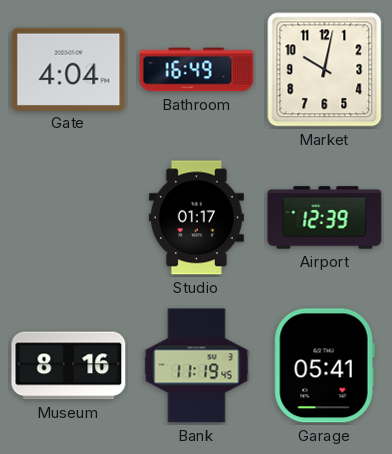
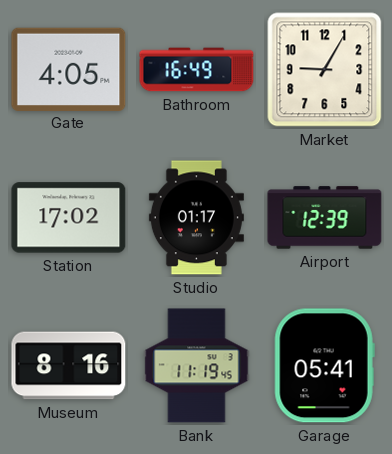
Gate: 4:04 -> 4:05
Market: 10:02 -> 9:05
Station: none -> 17:02
